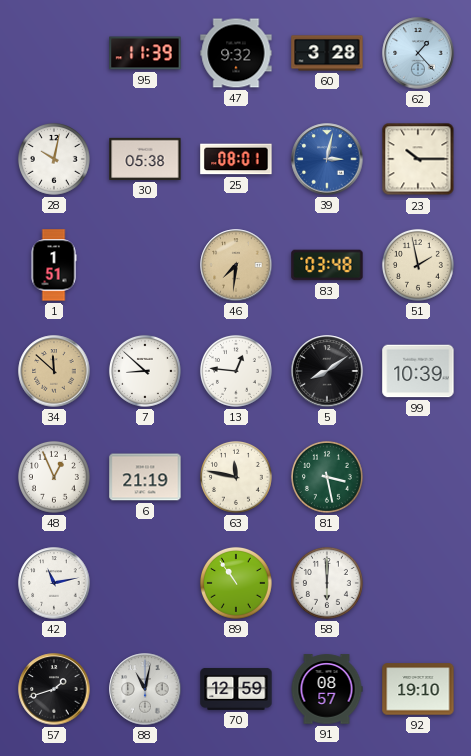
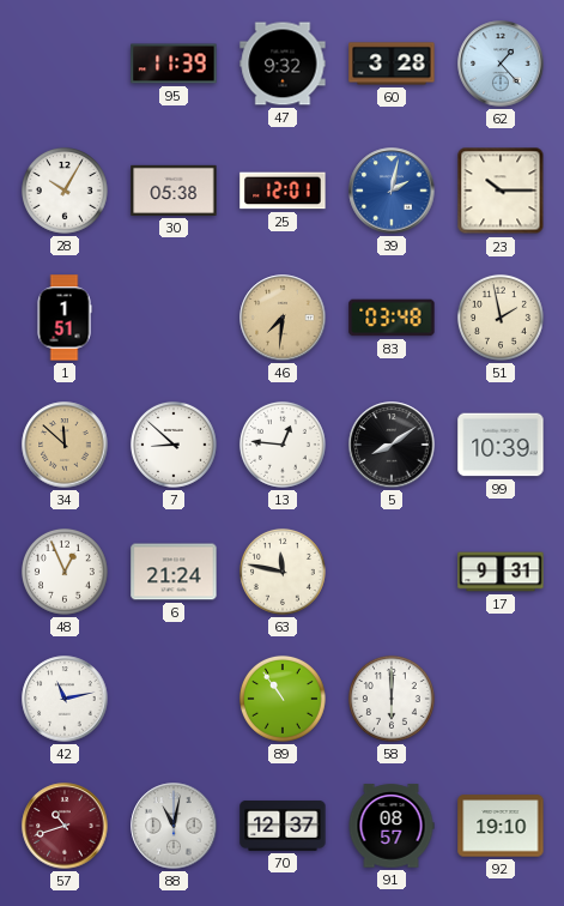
28: 10:02 -> 10:05
25: 08:01 -> 12:01
39: 3:02 -> 2:02
6: 21:19 -> 21:24
81: 3:28 -> none
17: none -> 9:31
57: 1:42 -> 10:42
57 dial: black -> burgundy
70: 12:59 -> 12:37
